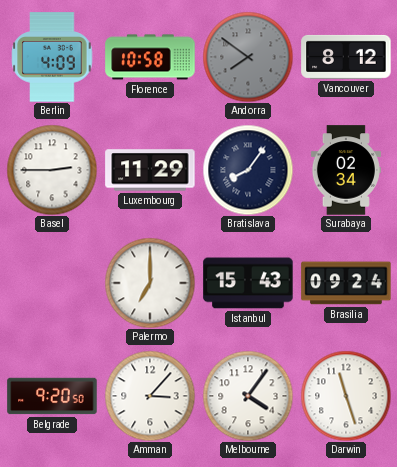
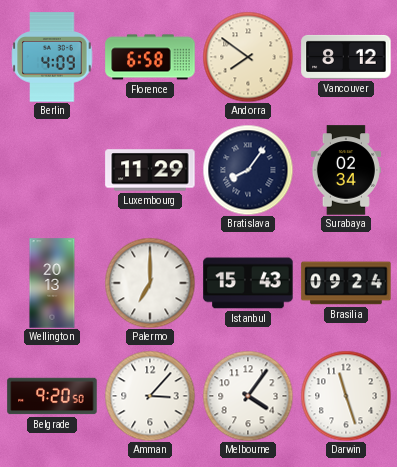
Florence: 10:58 -> 6:58
Andorra dial: grey -> cream
Basel: 2:45 -> none
Wellington: none -> 20:13
